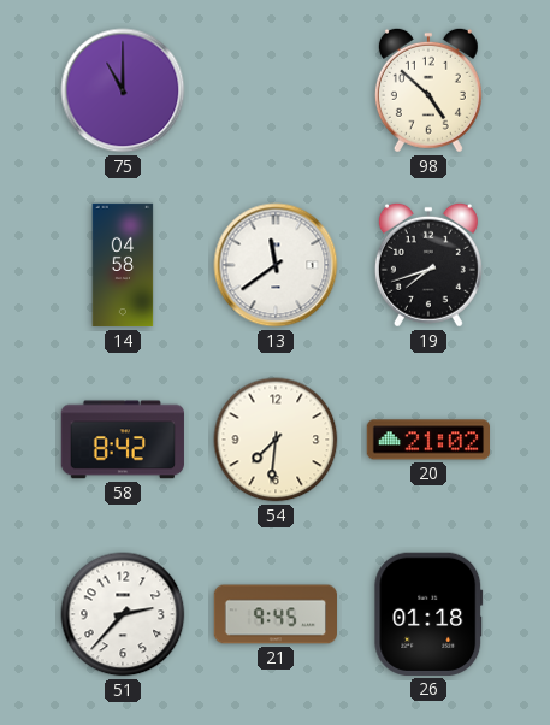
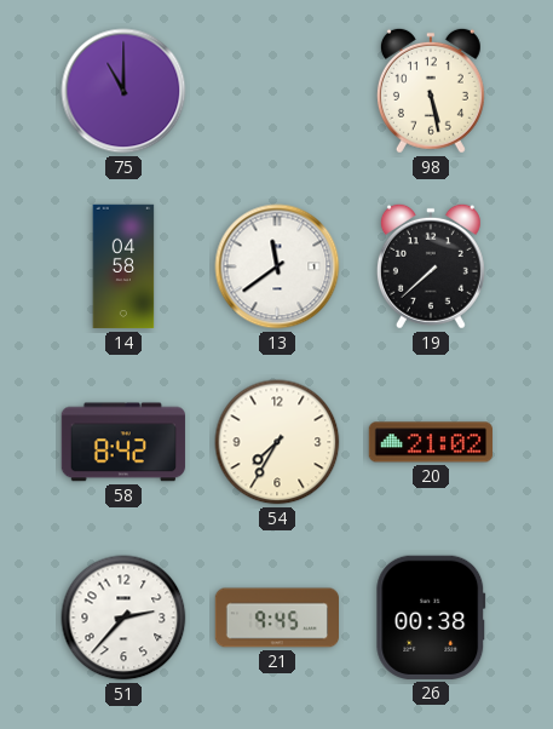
98: 4:52 -> 5:28
19: 7:42 -> 7:38
54: 7:31 -> 7:35
26: 01:18 -> 00:38
